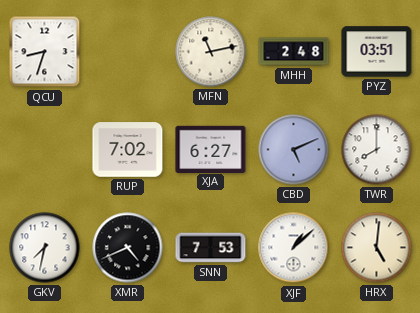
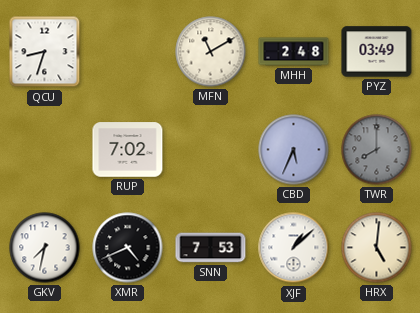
MFN: 11:13 -> 11:10
PYZ: 03:51 -> 03:49
XJA: 6:27 -> none
CBD: 5:11 -> 5:34
TWR dial: white -> grey
